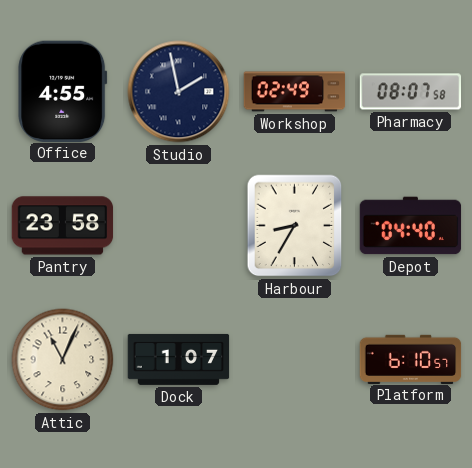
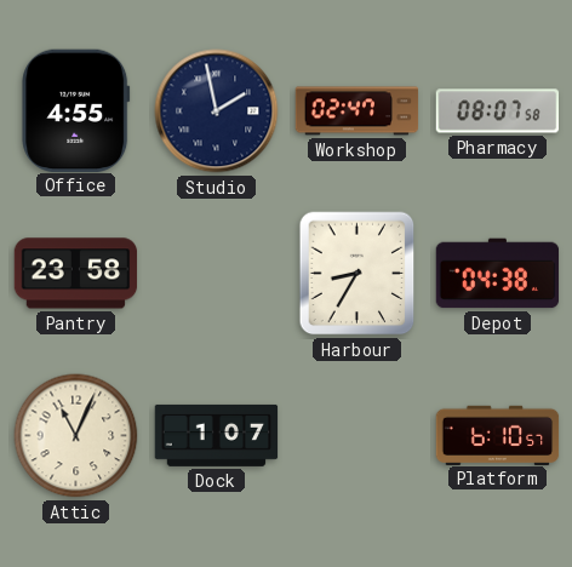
Workshop: 02:49 -> 02:47
Depot: 04:40 -> 04:38
